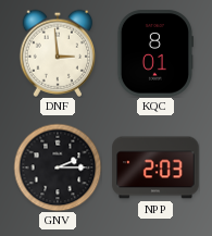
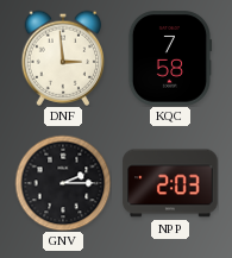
KQC: 8:01 -> 7:58
